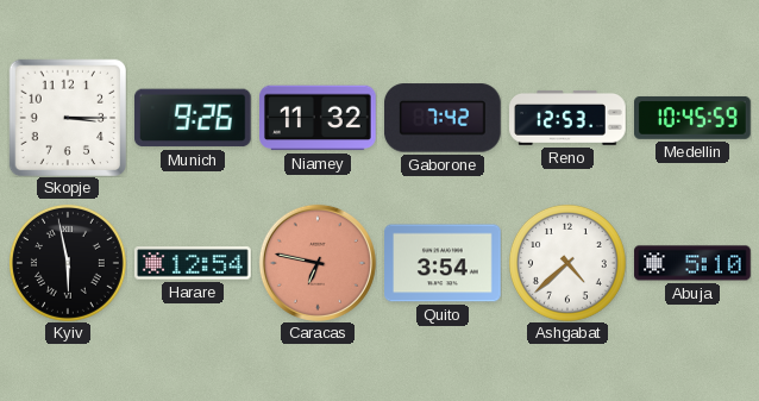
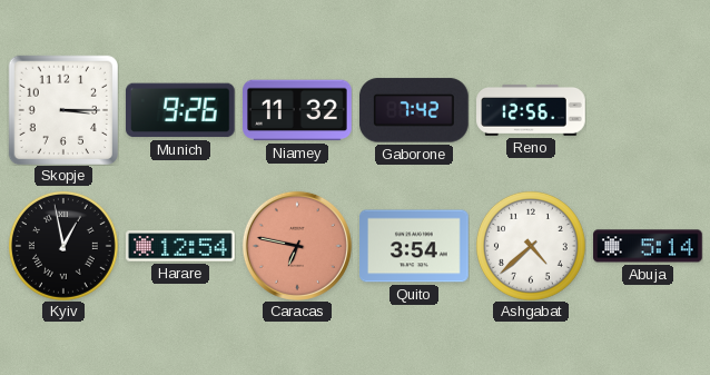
Reno: 12:53 -> 12:56
Medellin: 10:45 -> none
Kyiv: 5:58 -> 12:58
Abuja: 5:10 -> 5:14
